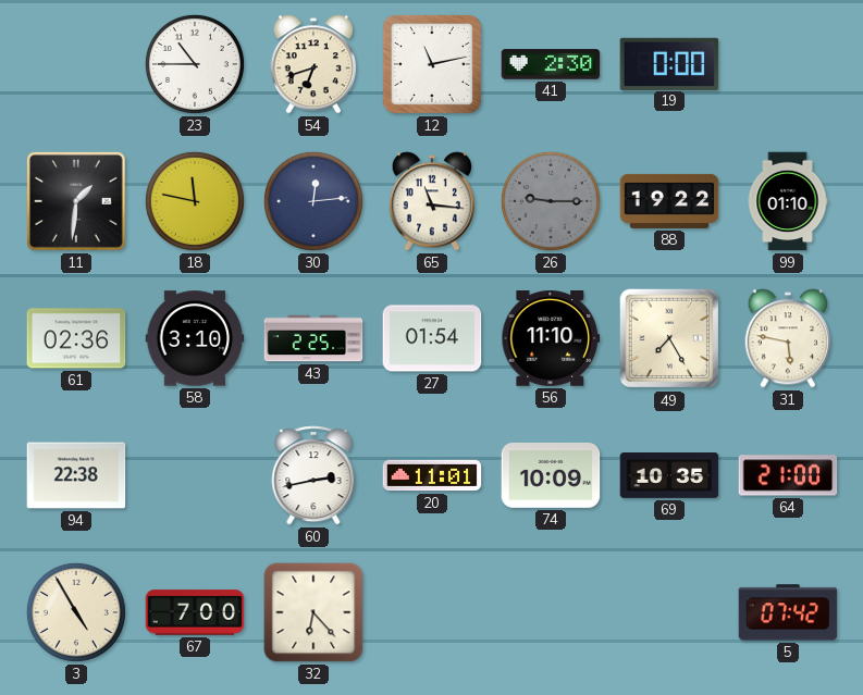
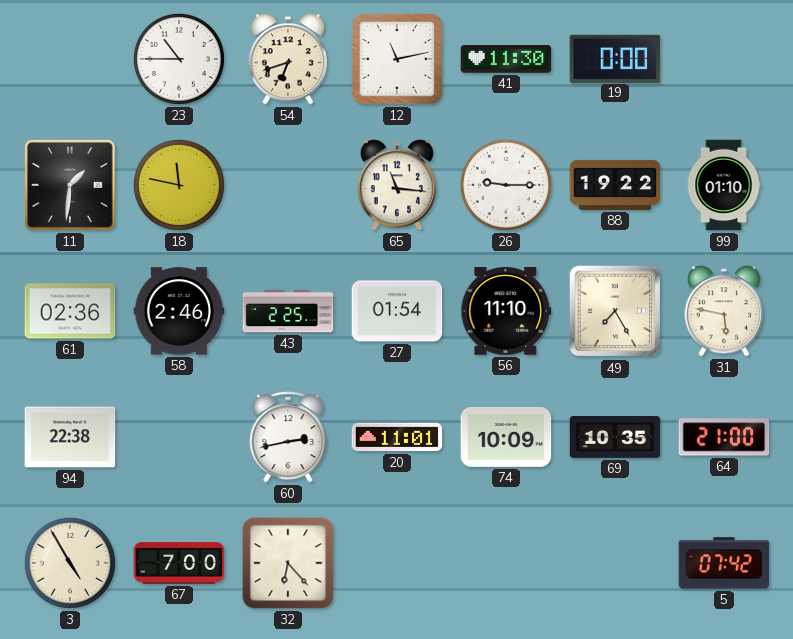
41: 2:30 -> 11:30
30: 12:14 -> none
26 dial: grey -> white
58: 3:10 -> 2:46
